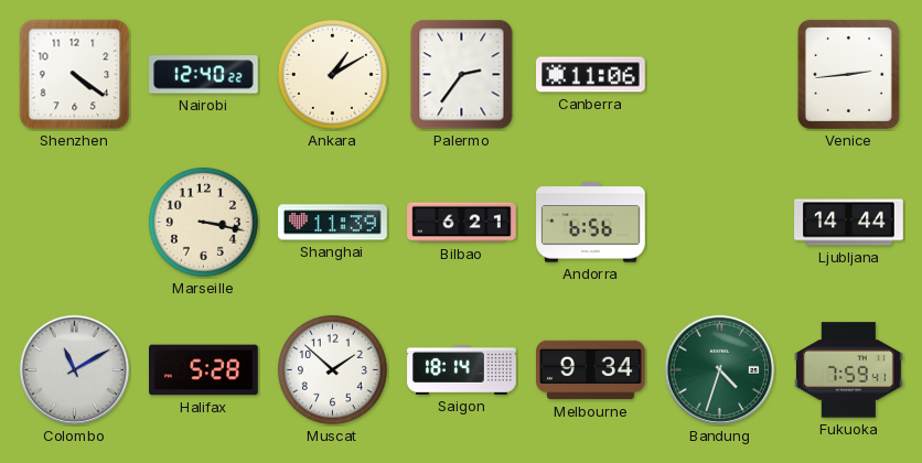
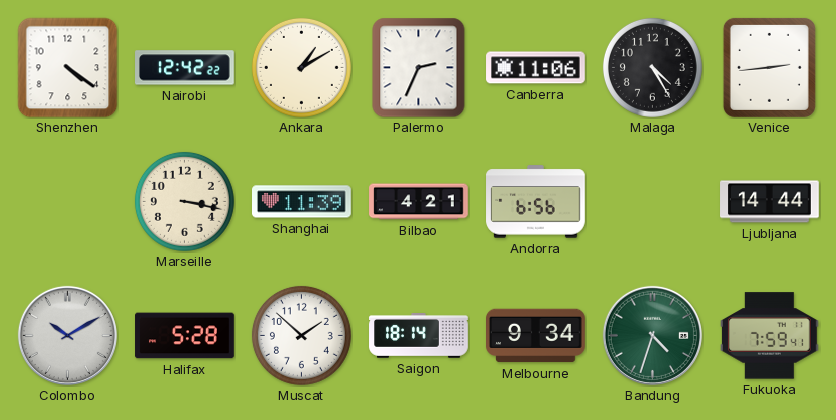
Nairobi: 12:40 -> 12:42
Palermo: 2:36 -> 2:34
Malaga: none -> 4:25
Bilbao: 6:21 -> 4:21
Colombo: 11:10 -> 10:10
